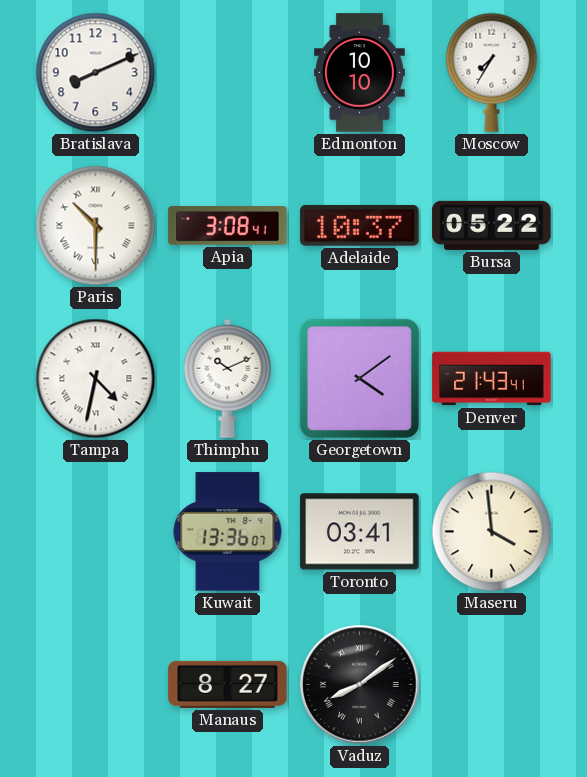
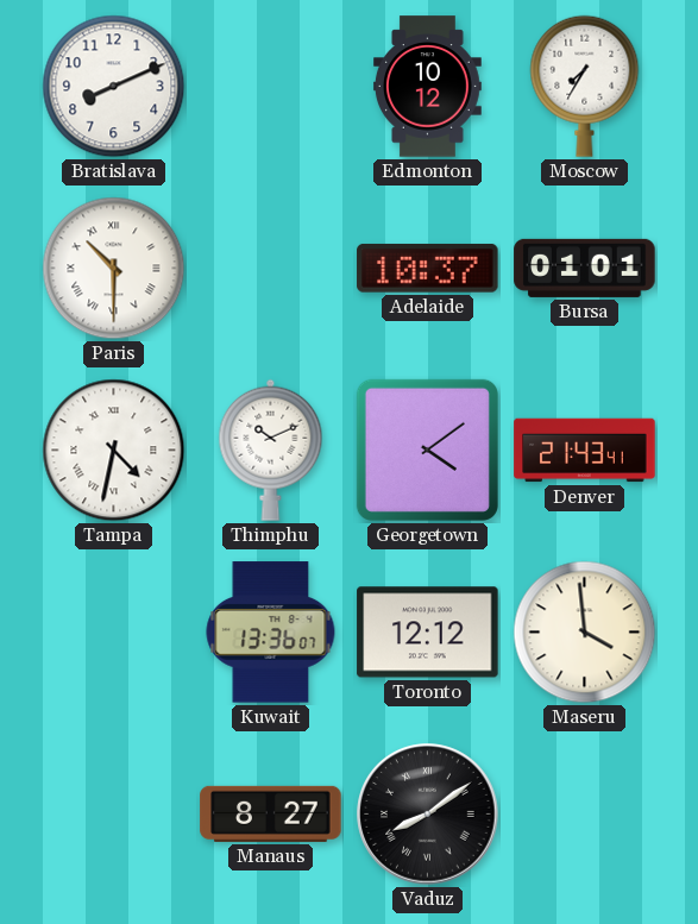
Edmonton: 10:10 -> 10:12
Apia: 3:08 -> none
Bursa: 05:22 -> 01:01
Toronto: 03:41 -> 12:12
